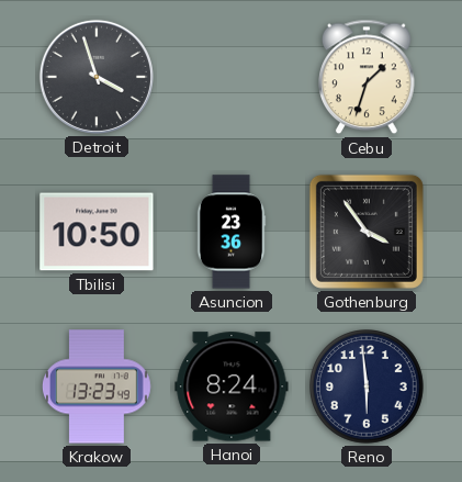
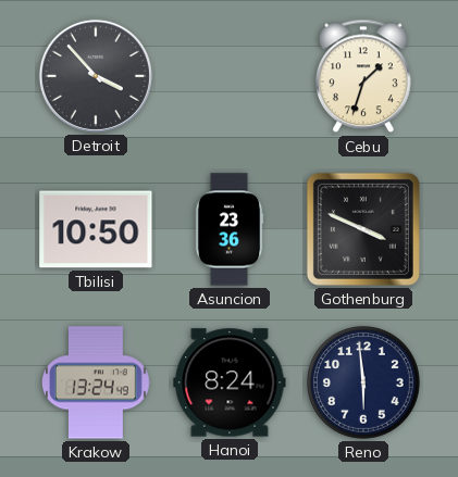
Detroit: 3:57 -> 3:53
Gothenburg: 3:54 -> 3:49
Krakow: 13:23 -> 13:24
